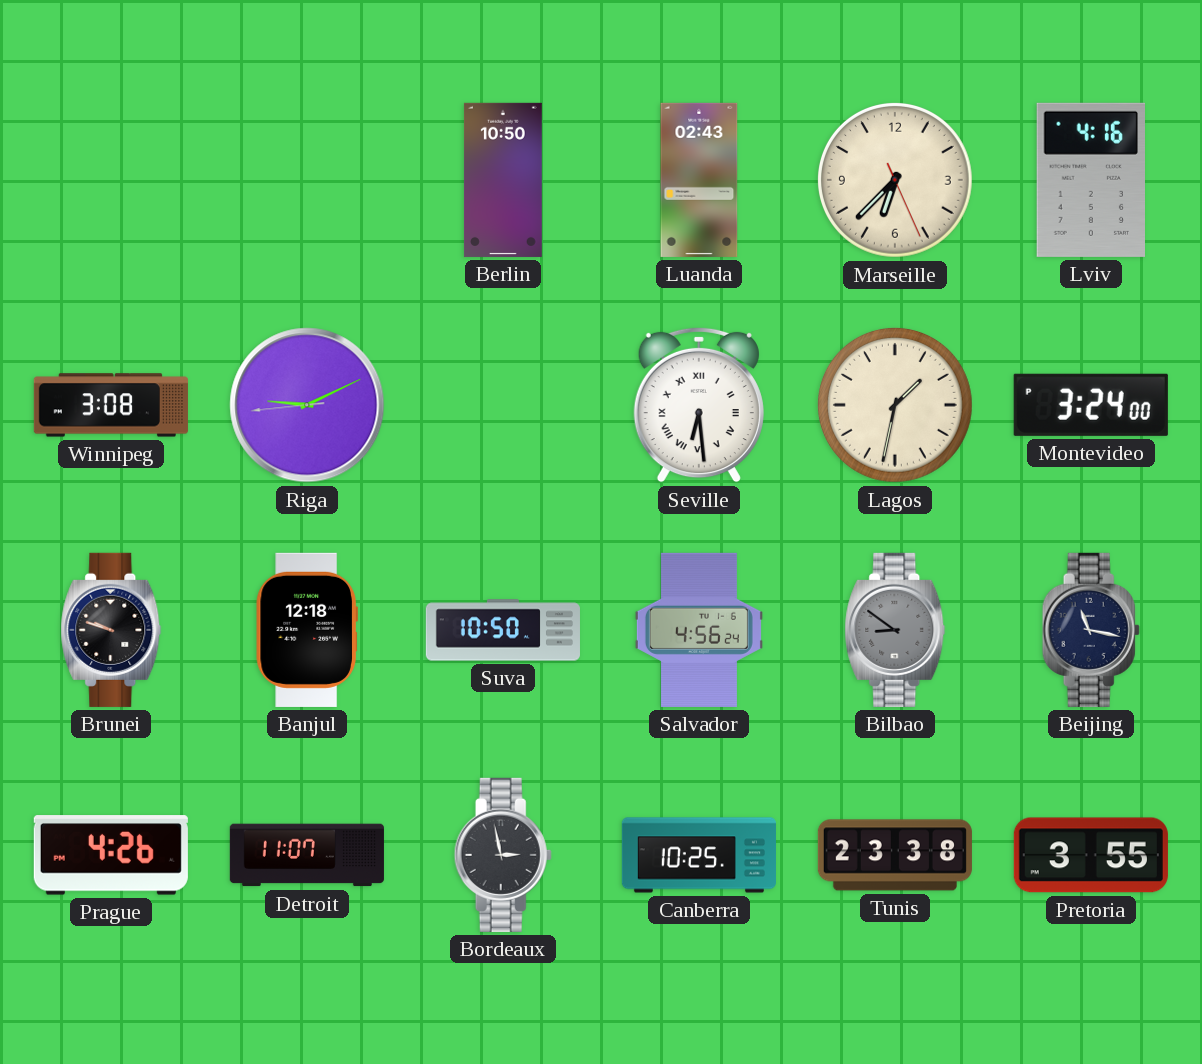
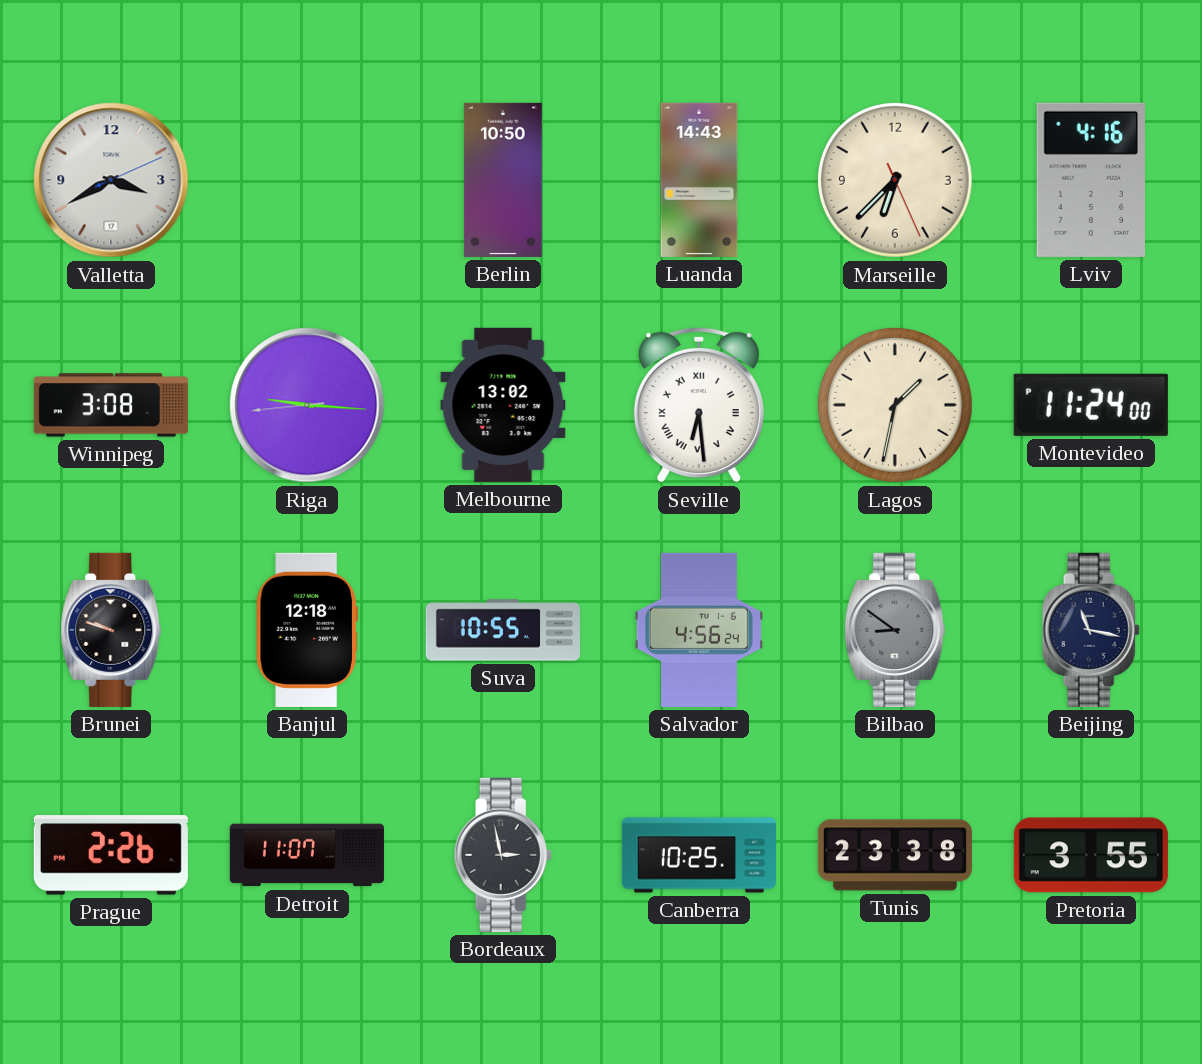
Valletta: none -> 3:40
Luanda: 02:43 -> 14:43
Riga: 9:10 -> 9:15
Melbourne: none -> 13:02
Montevideo: 3:24 -> 11:24
Suva: 10:50 -> 10:55
Prague: 4:26 -> 2:26
